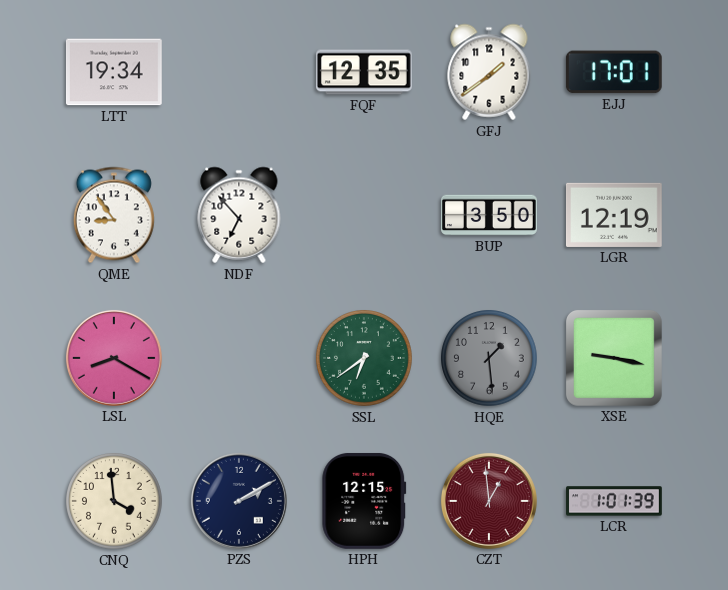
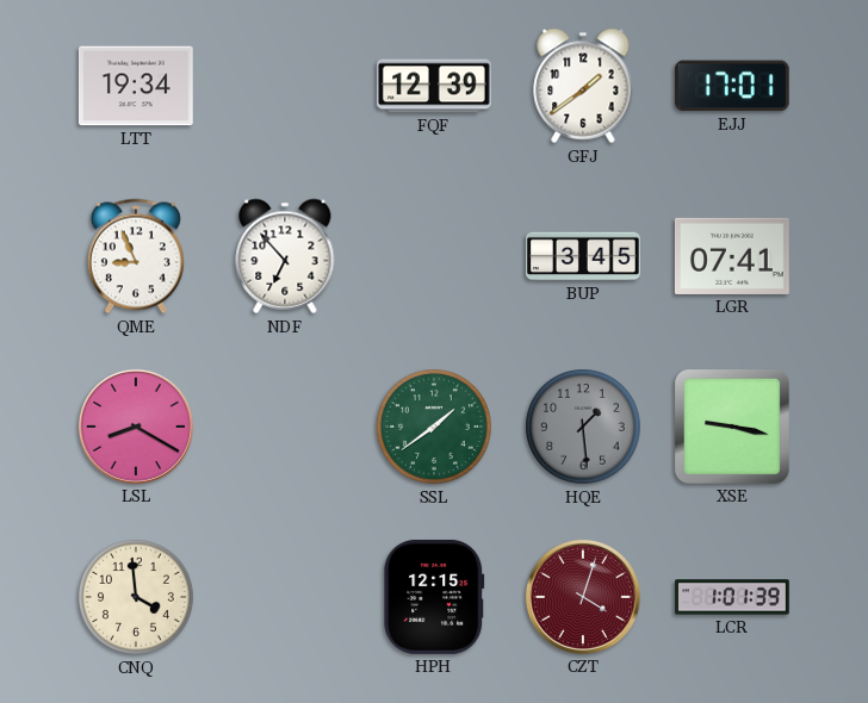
FQF: 12:35 -> 12:39
QME: 8:54 -> 8:56
BUP: 3:50 -> 3:45
LGR: 12:19 -> 07:41
SSL: 6:39 -> 1:39
PZS: 2:10 -> none
CZT: 12:59 -> 4:03
